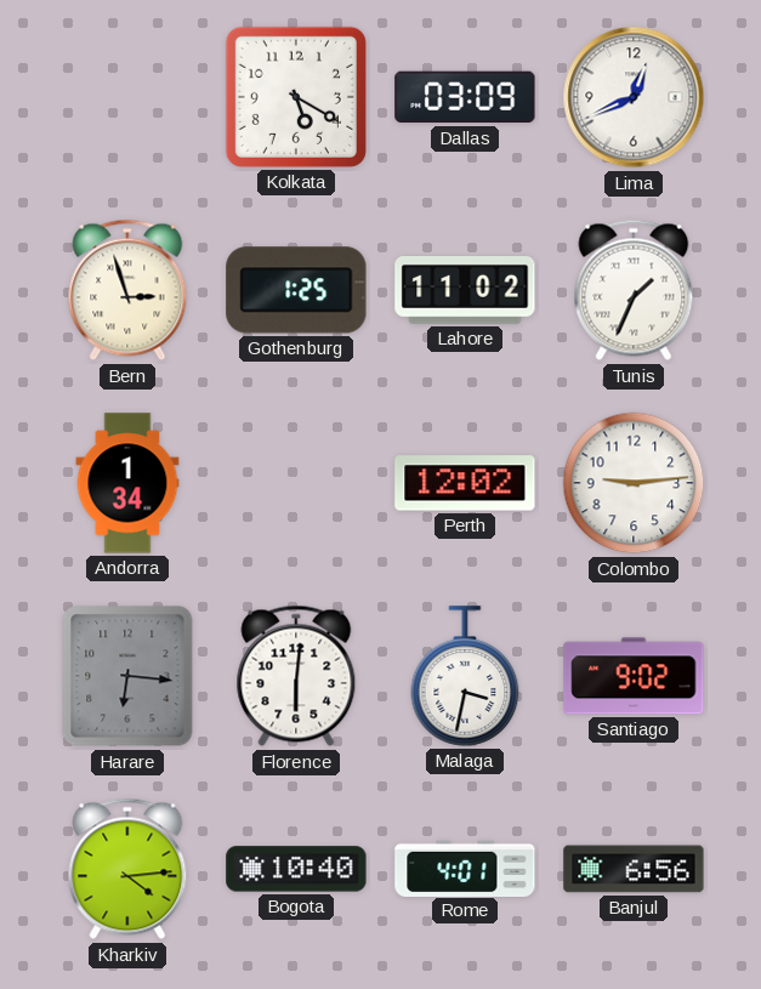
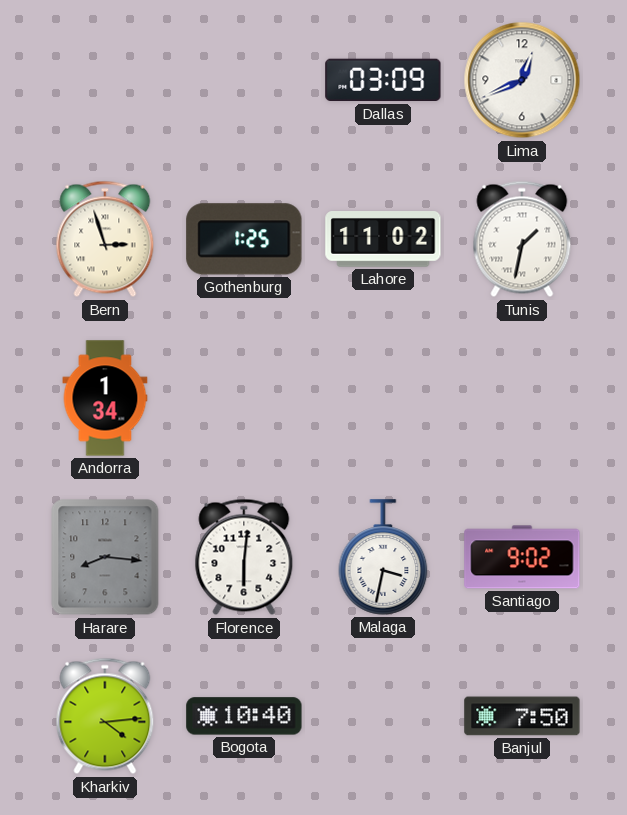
Kolkata: 5:20 -> none
Tunis: 1:34 -> 1:32
Perth: 12:02 -> none
Colombo: 9:14 -> none
Harare: 6:16 -> 8:16
Rome: 4:01 -> none
Banjul: 6:56 -> 7:50
